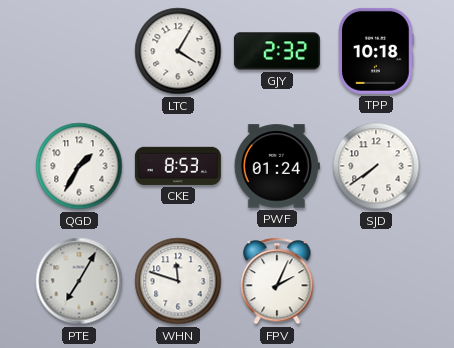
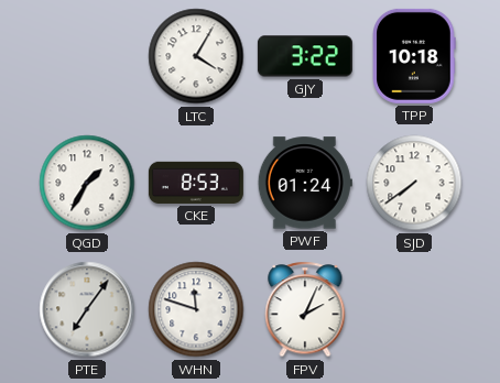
GJY: 2:32 -> 3:22
PTE: 7:05 -> 7:06
